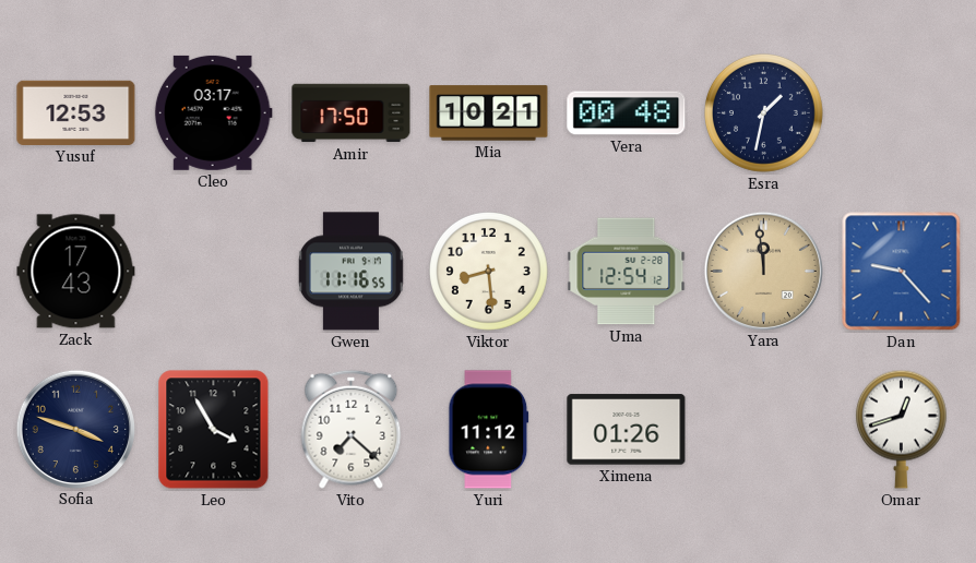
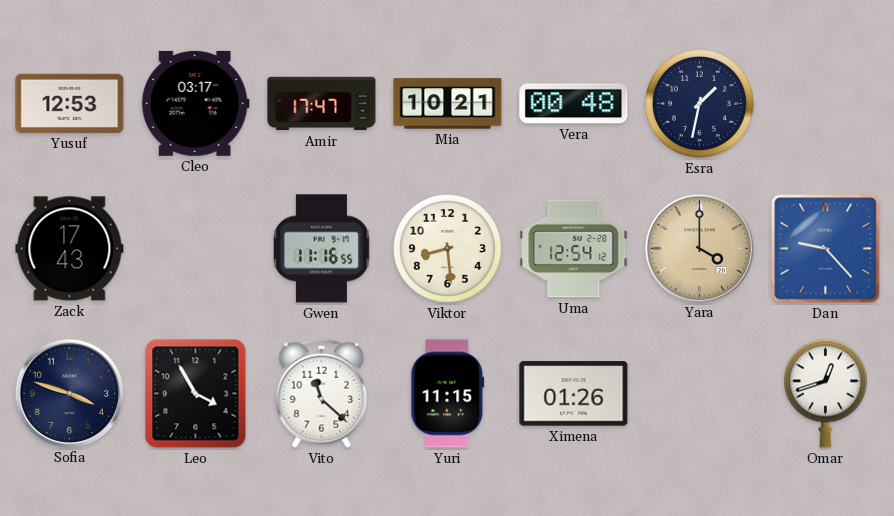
Amir: 17:50 -> 17:47
Yara: 11:59 -> 4:00
Vito: 7:22 -> 11:22
Yuri: 11:12 -> 11:15
